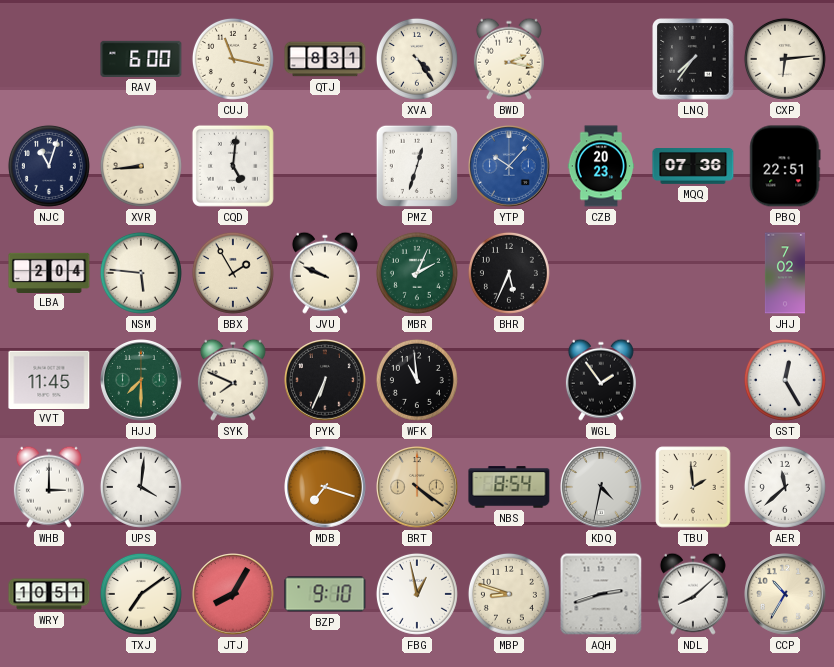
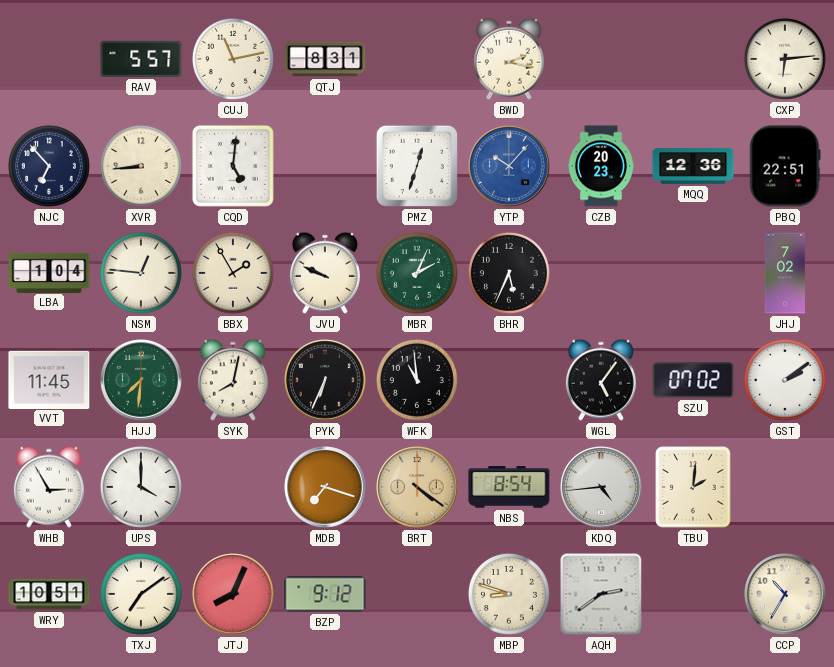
RAV: 6:00 -> 5:57
CUJ: 11:17 -> 11:13
XVA: 4:24 -> none
LNQ: 7:36 -> none
NJC: 11:03 -> 6:53
MQQ: 07:36 -> 12:36
LBA: 2:04 -> 1:04
NSM: 5:46 -> 12:46
HJJ: 7:30 -> 7:31
SYK: 7:49 -> 8:02
WGL: 1:54 -> 5:06
SZU: none -> 07:02
GST: 12:25 -> 2:09
WHB: 3:00 -> 2:55
UPS: 4:01 -> 4:00
KDQ: 4:32 -> 4:44
TBU: 1:59 -> 2:01
AER: 11:38 -> none
JTJ: 8:05 -> 8:04
BZP: 9:10 -> 9:12
FBG: 12:58 -> none
AQH: 2:42 -> 2:39
NDL: 8:08 -> none
